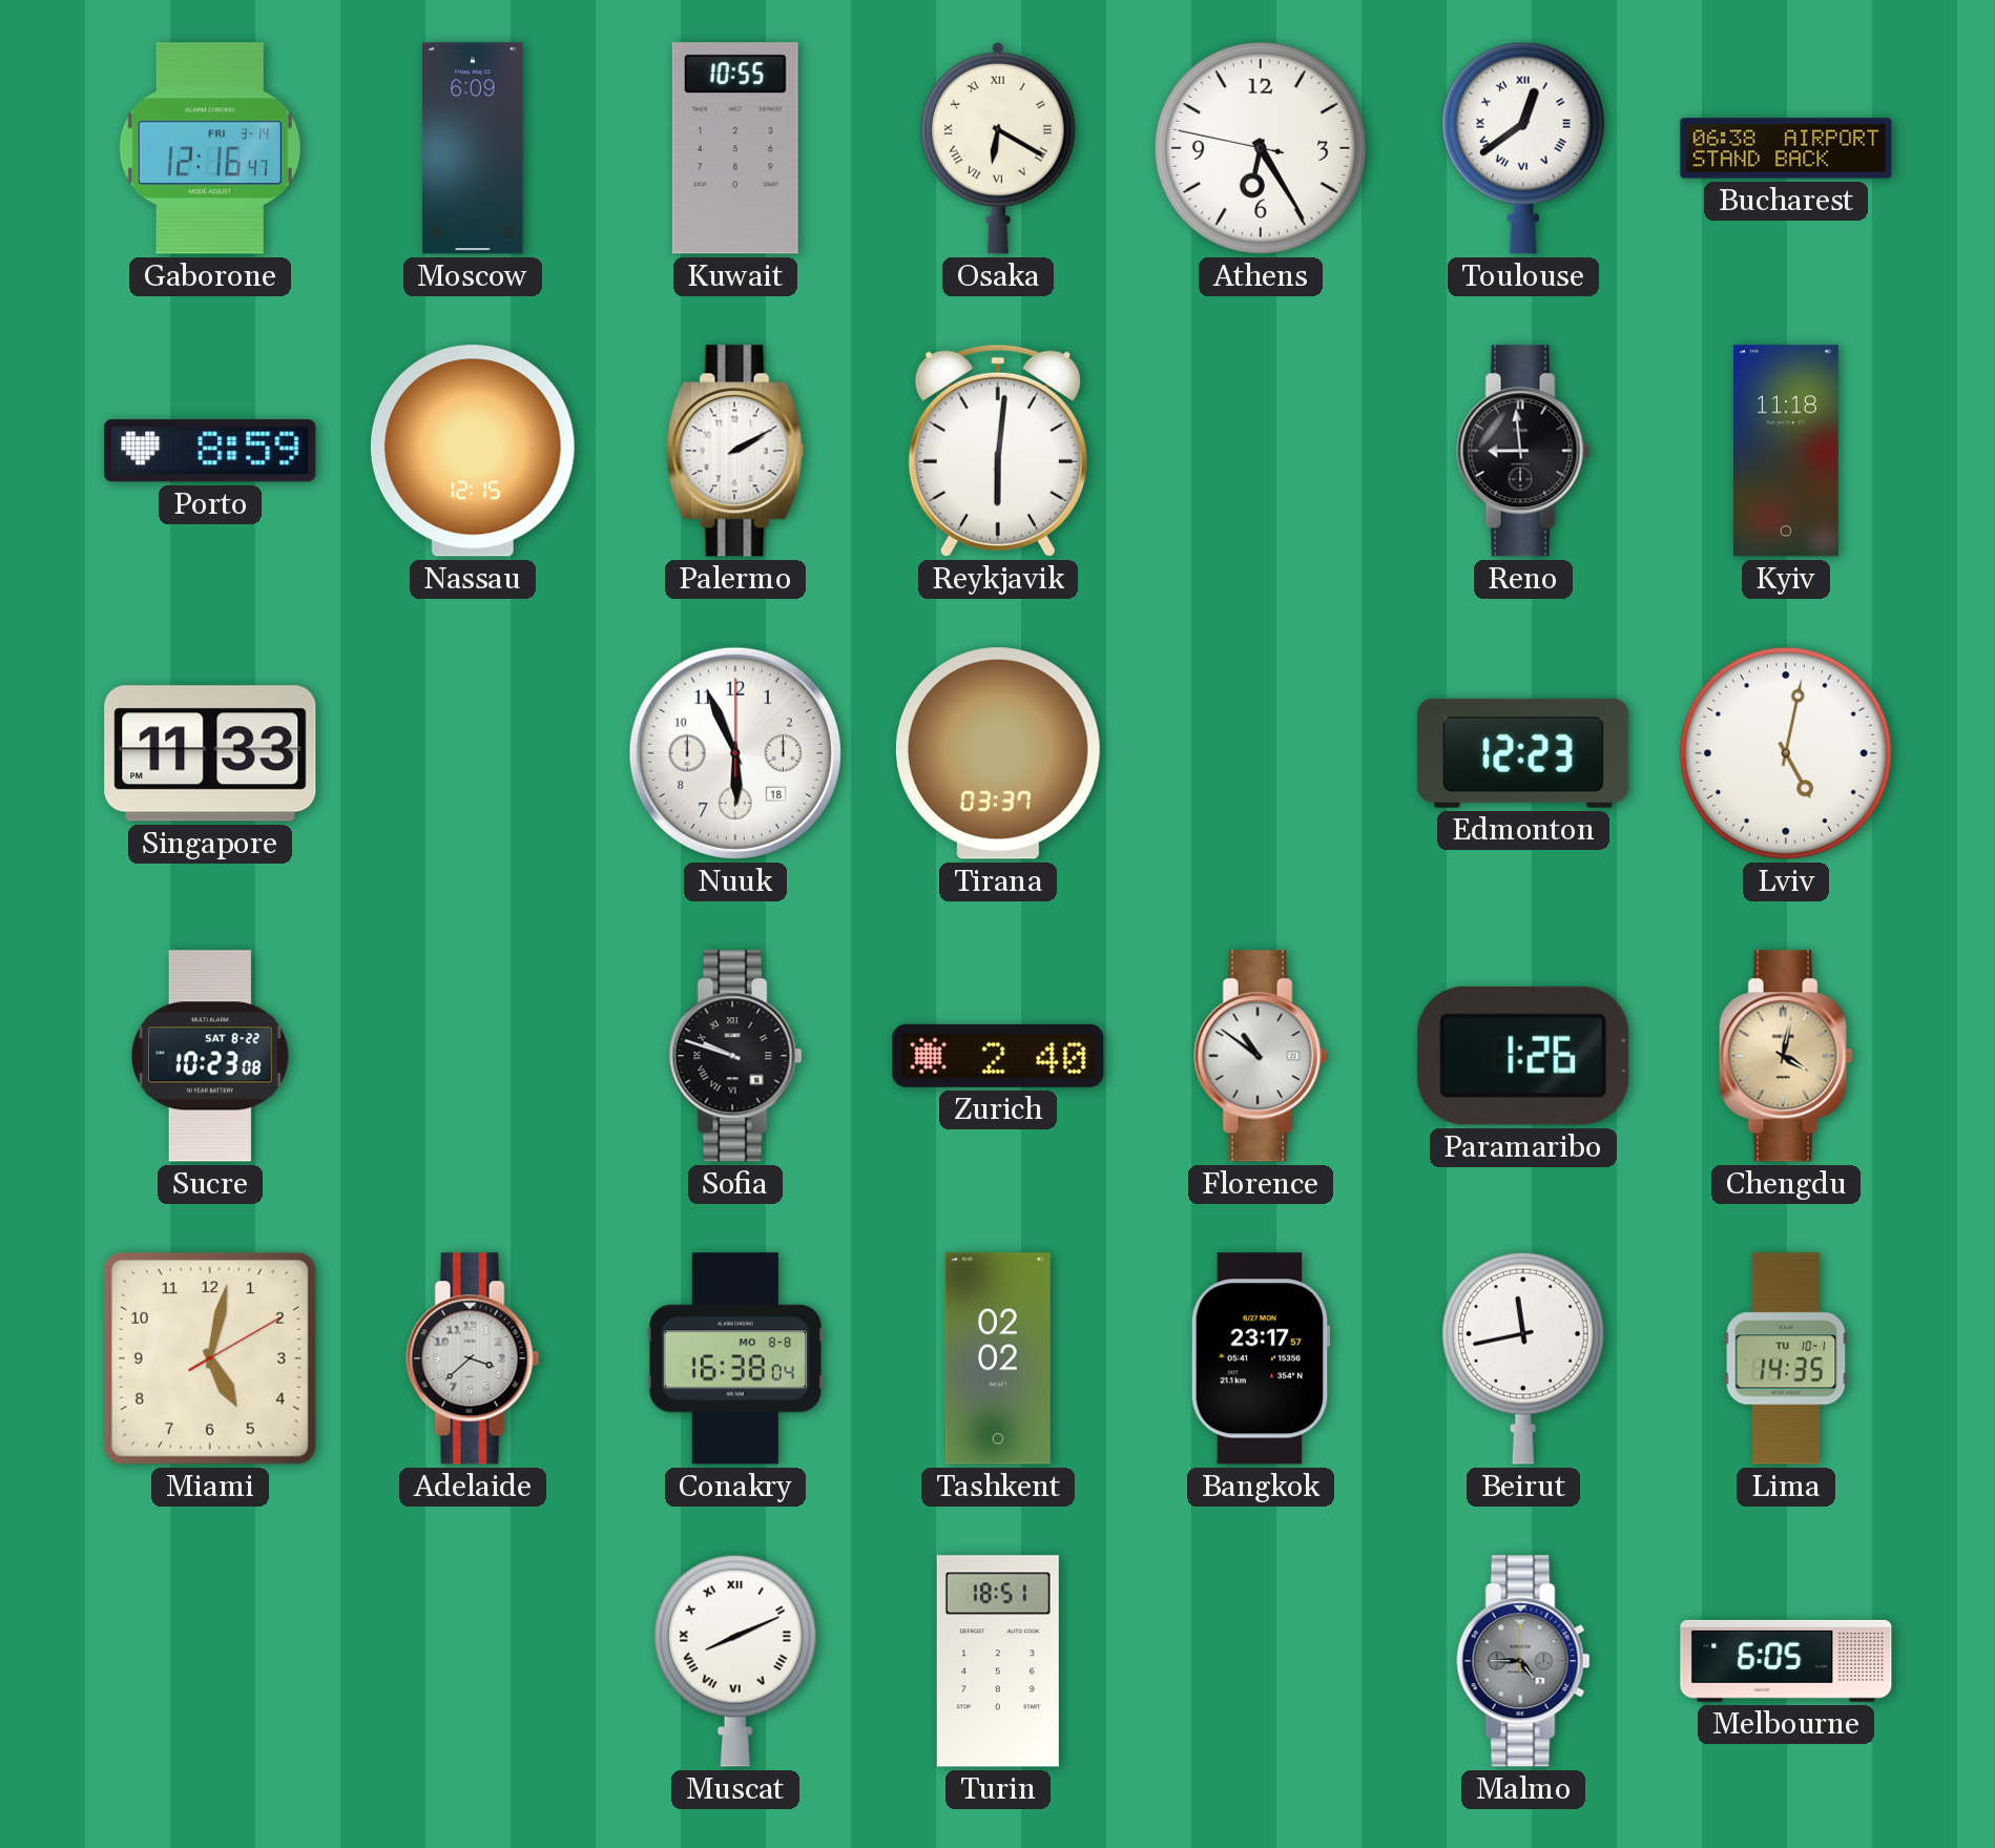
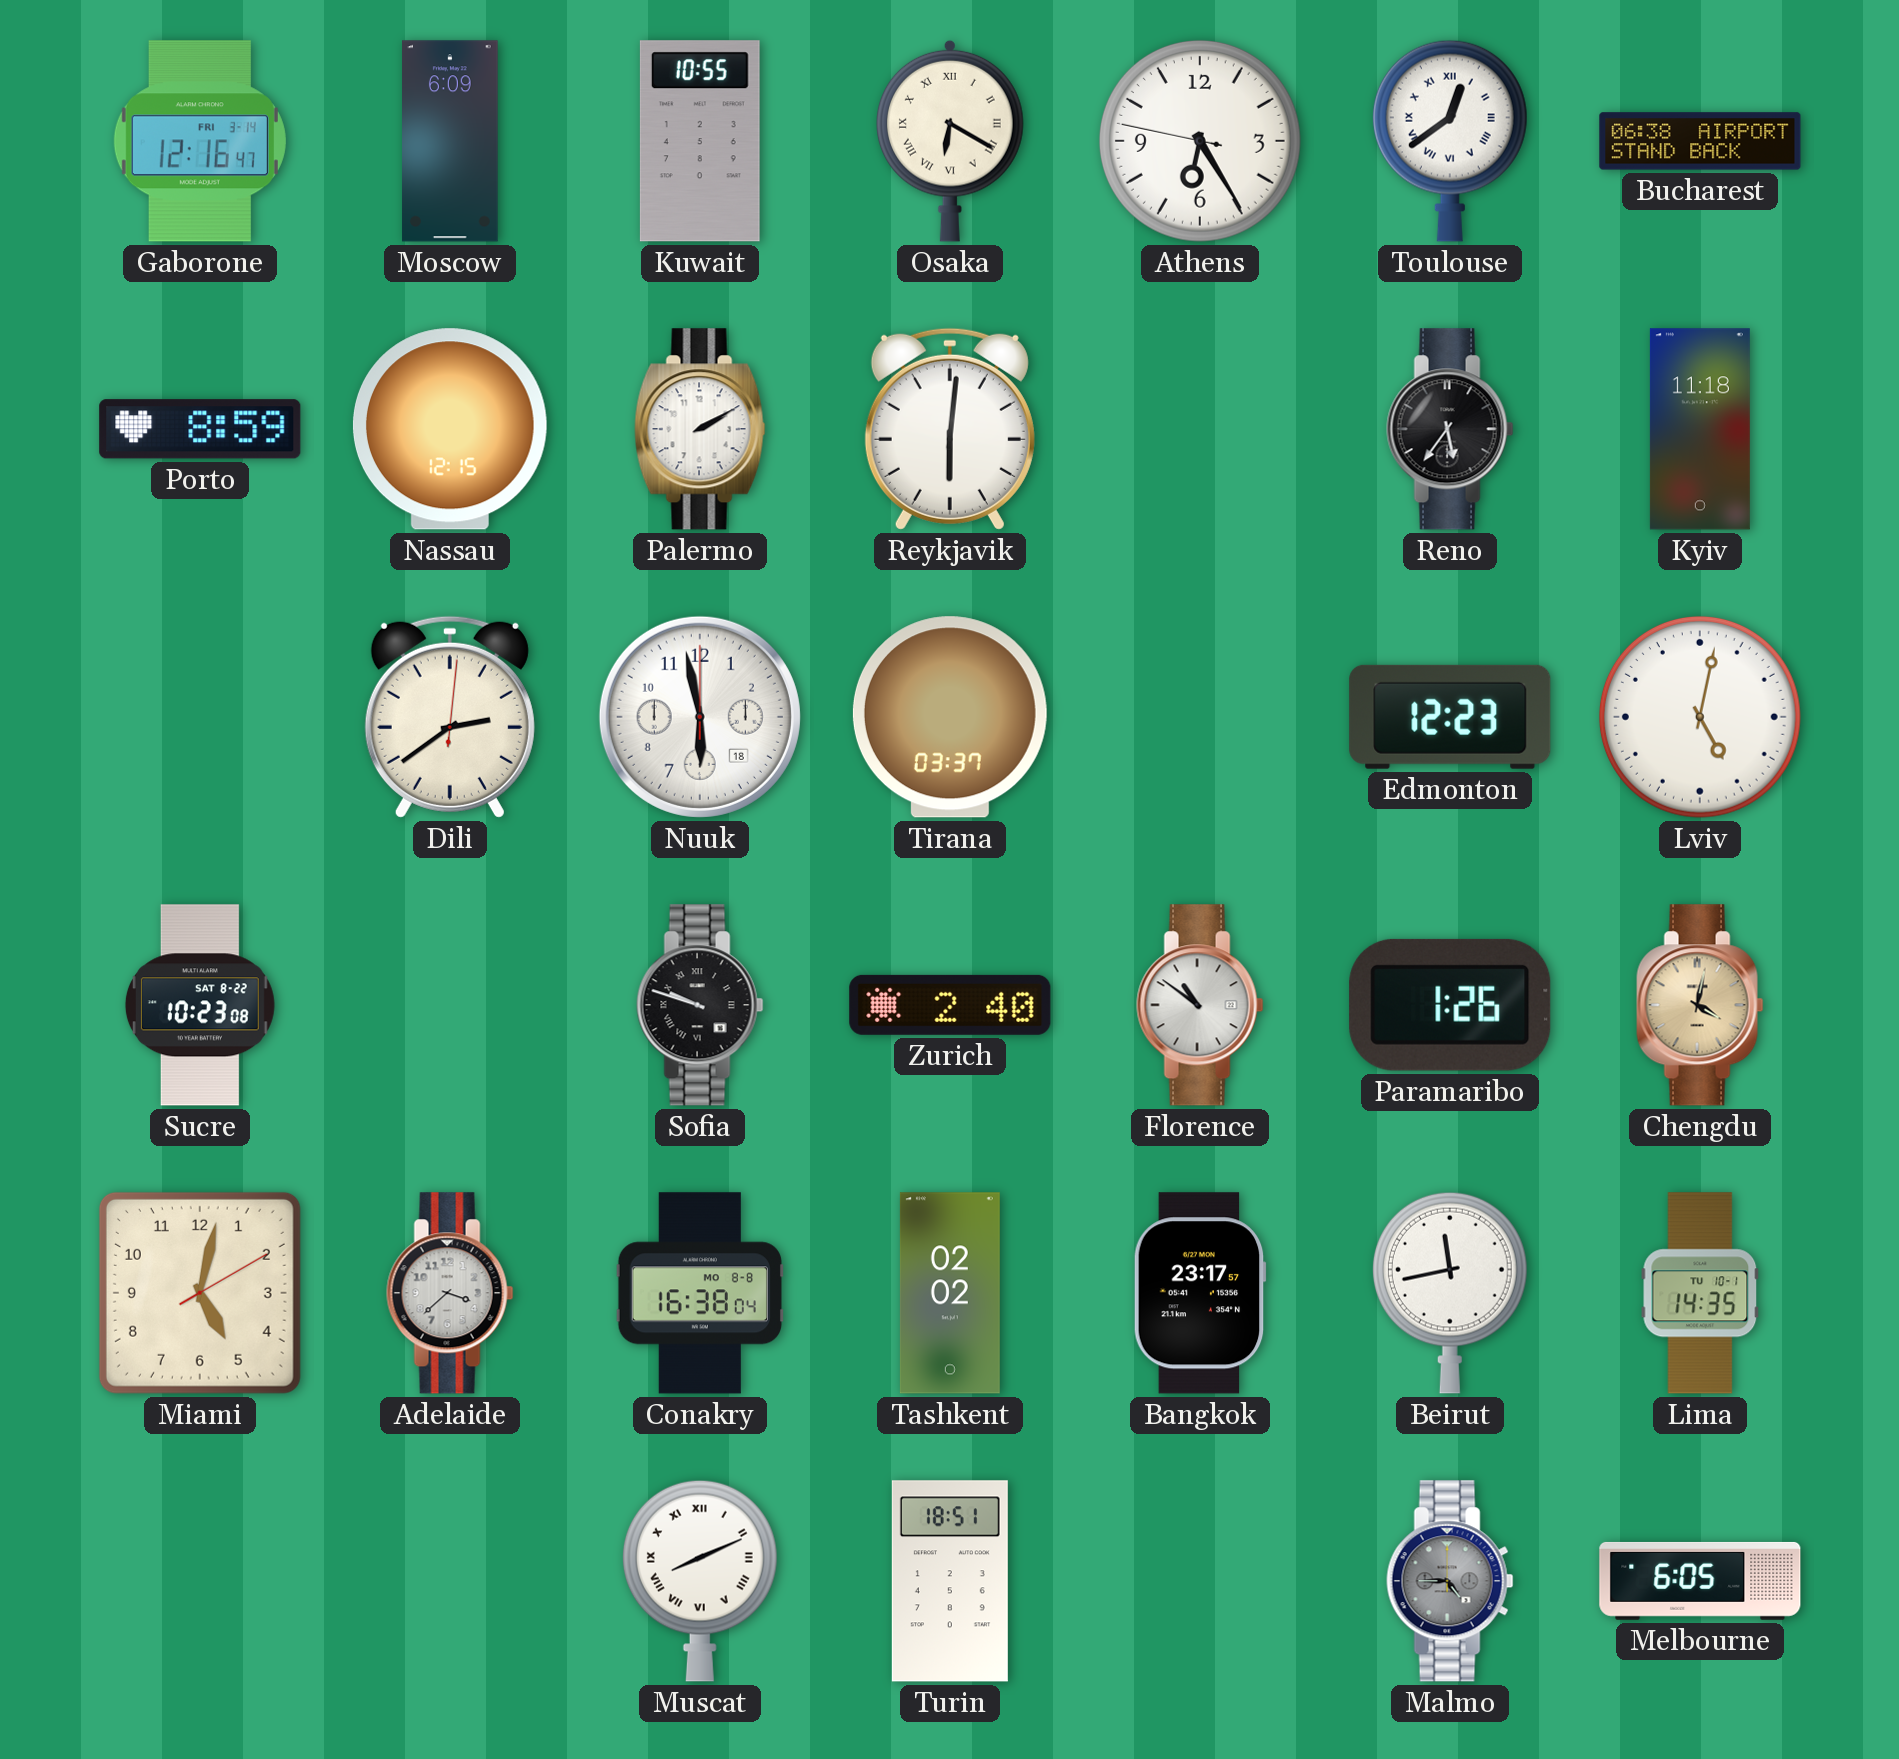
Reno: 8:59 -> 5:36
Singapore: 11:33 -> none
Dili: none -> 2:39
Nuuk: 5:56 -> 5:58
